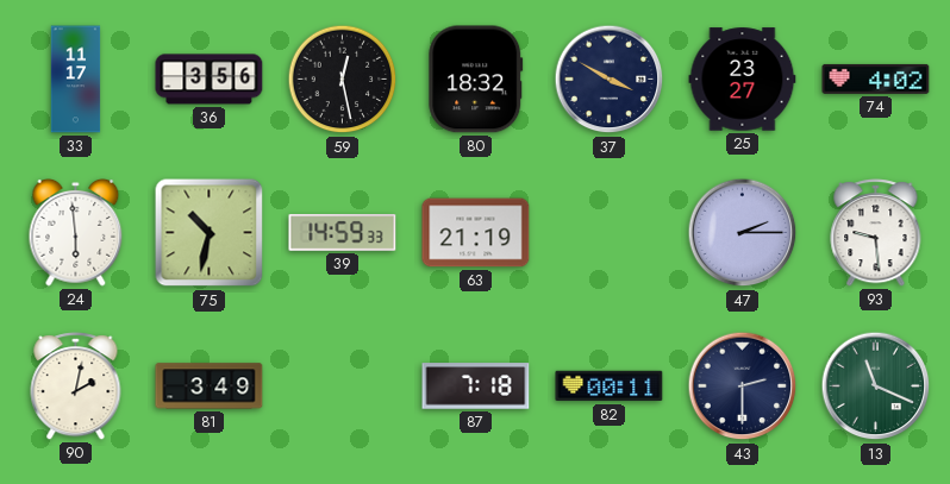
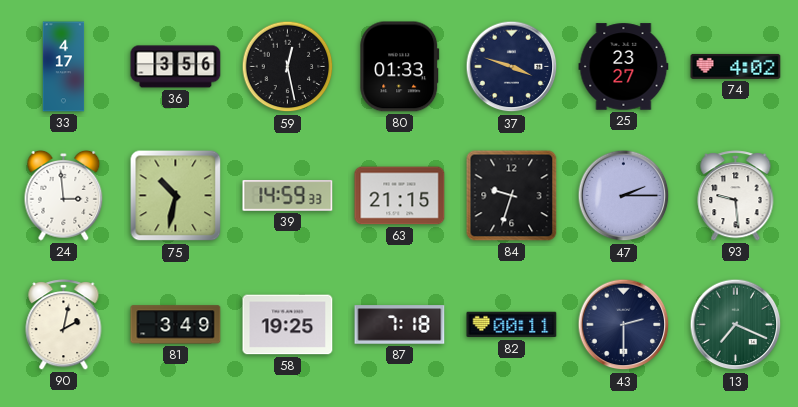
33: 11:17 -> 4:17
80: 18:32 -> 01:33
37: 3:50 -> 3:48
24: 5:59 -> 2:59
63: 21:19 -> 21:15
84: none -> 9:33
58: none -> 19:25
13: 11:19 -> 7:19
